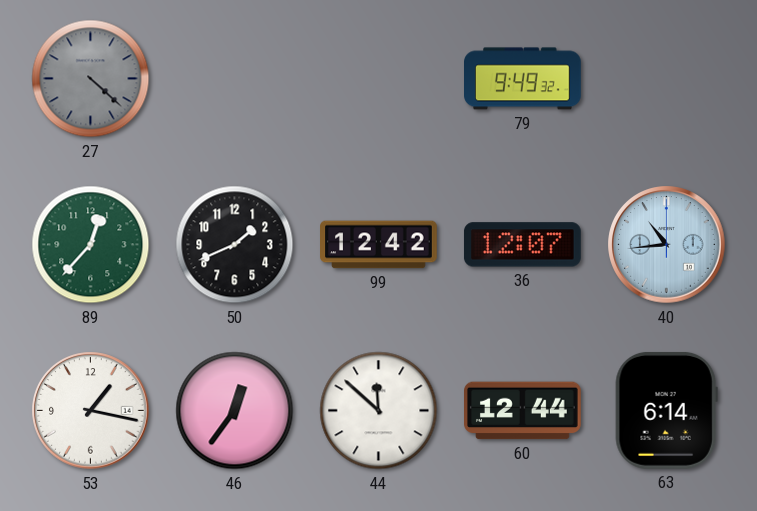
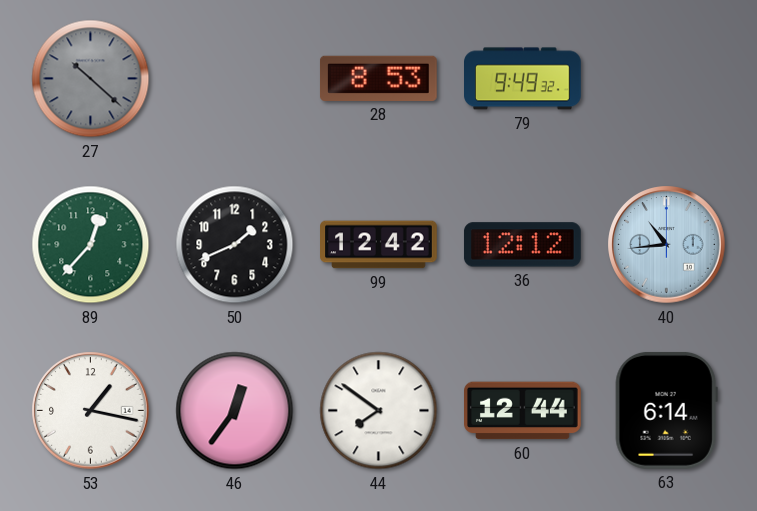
27: 4:22 -> 10:22
28: none -> 8:53
36: 12:07 -> 12:12
44: 11:52 -> 7:51
